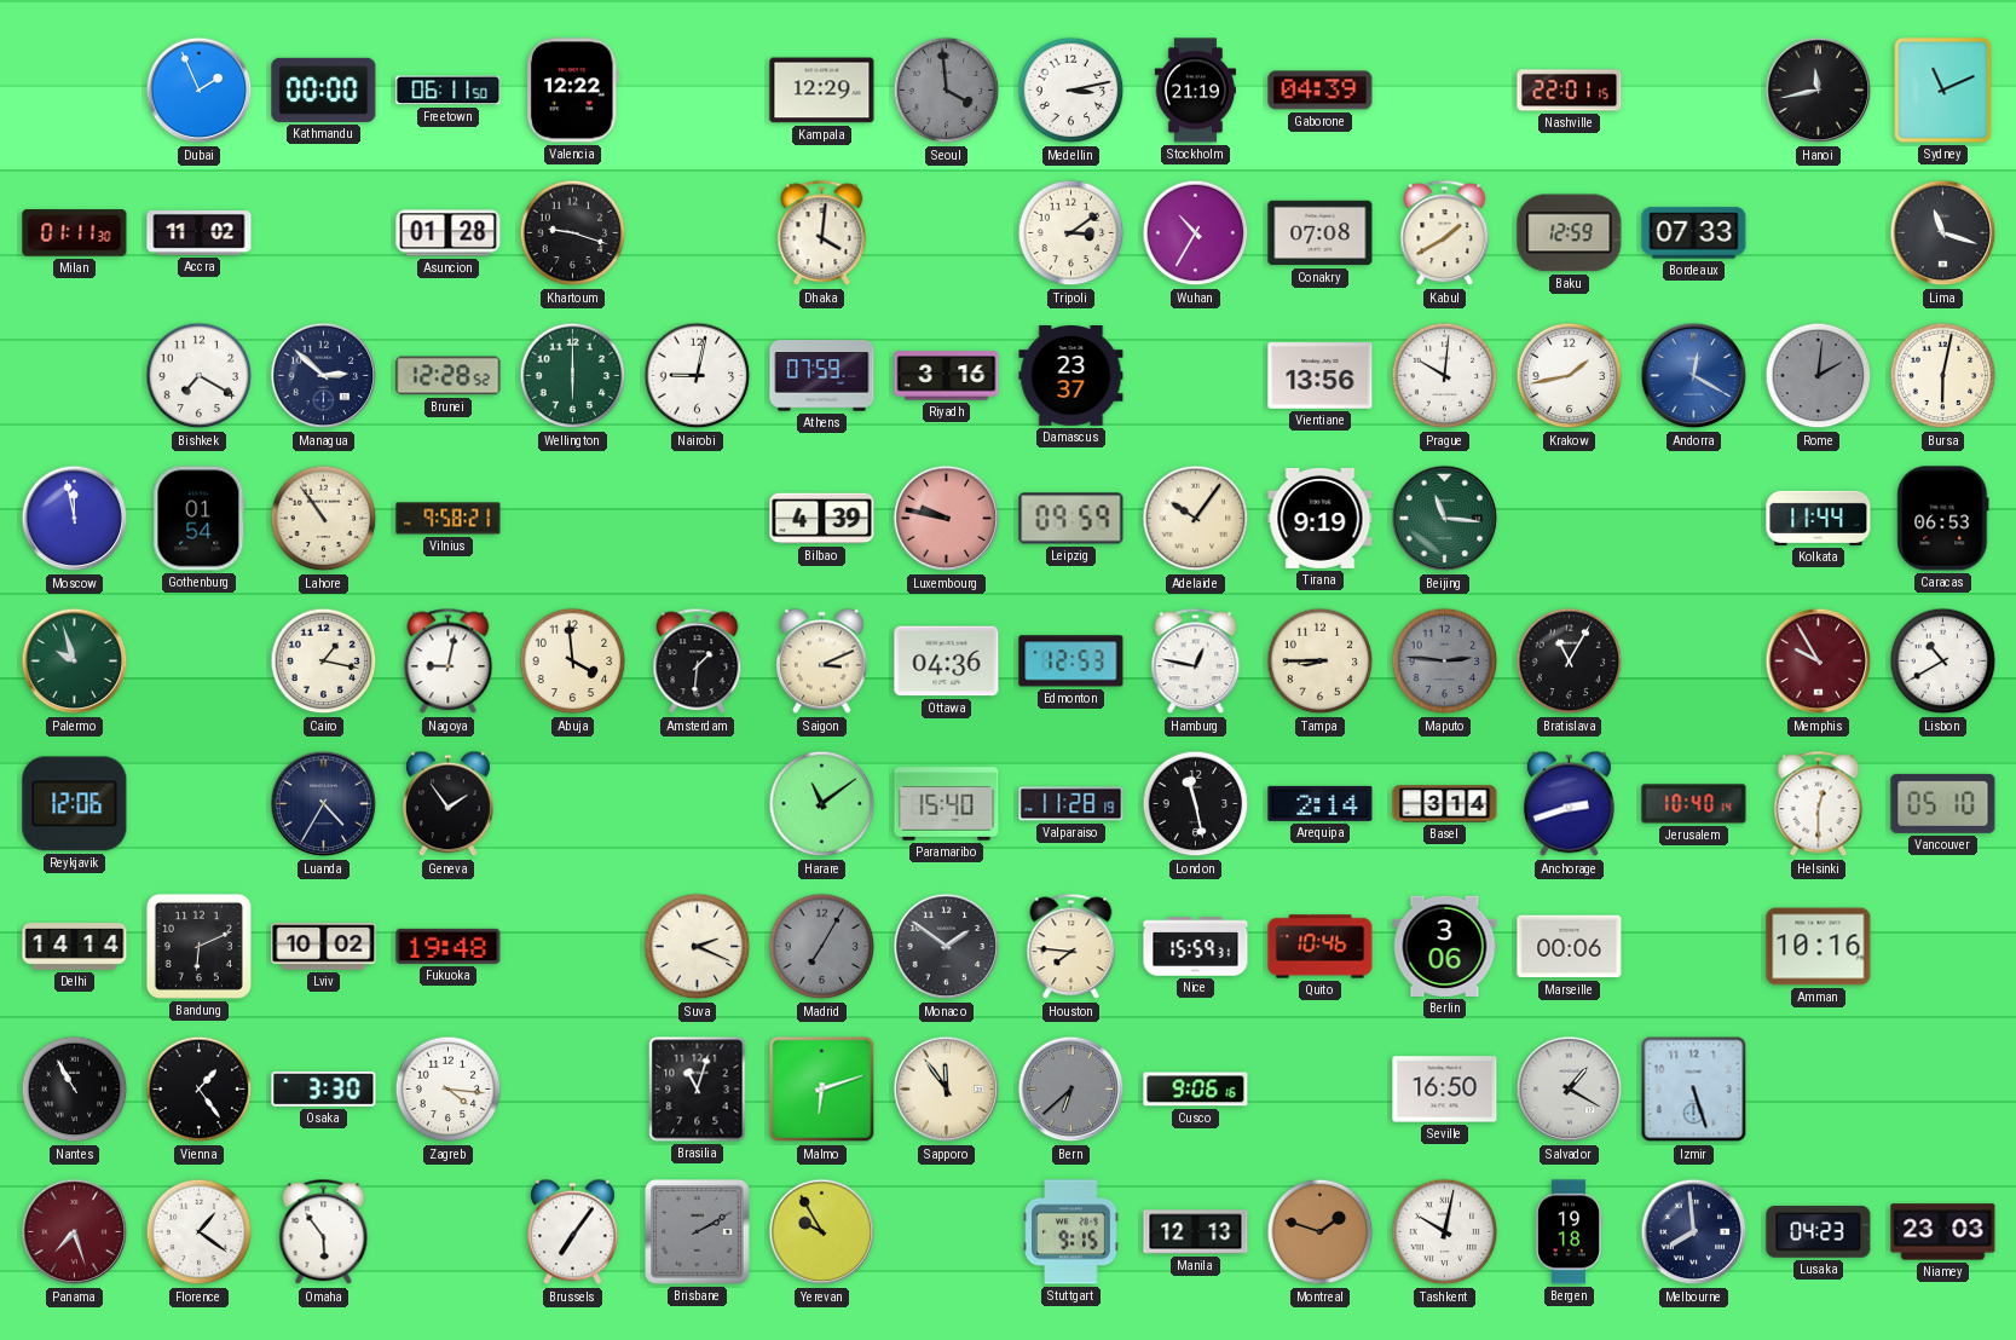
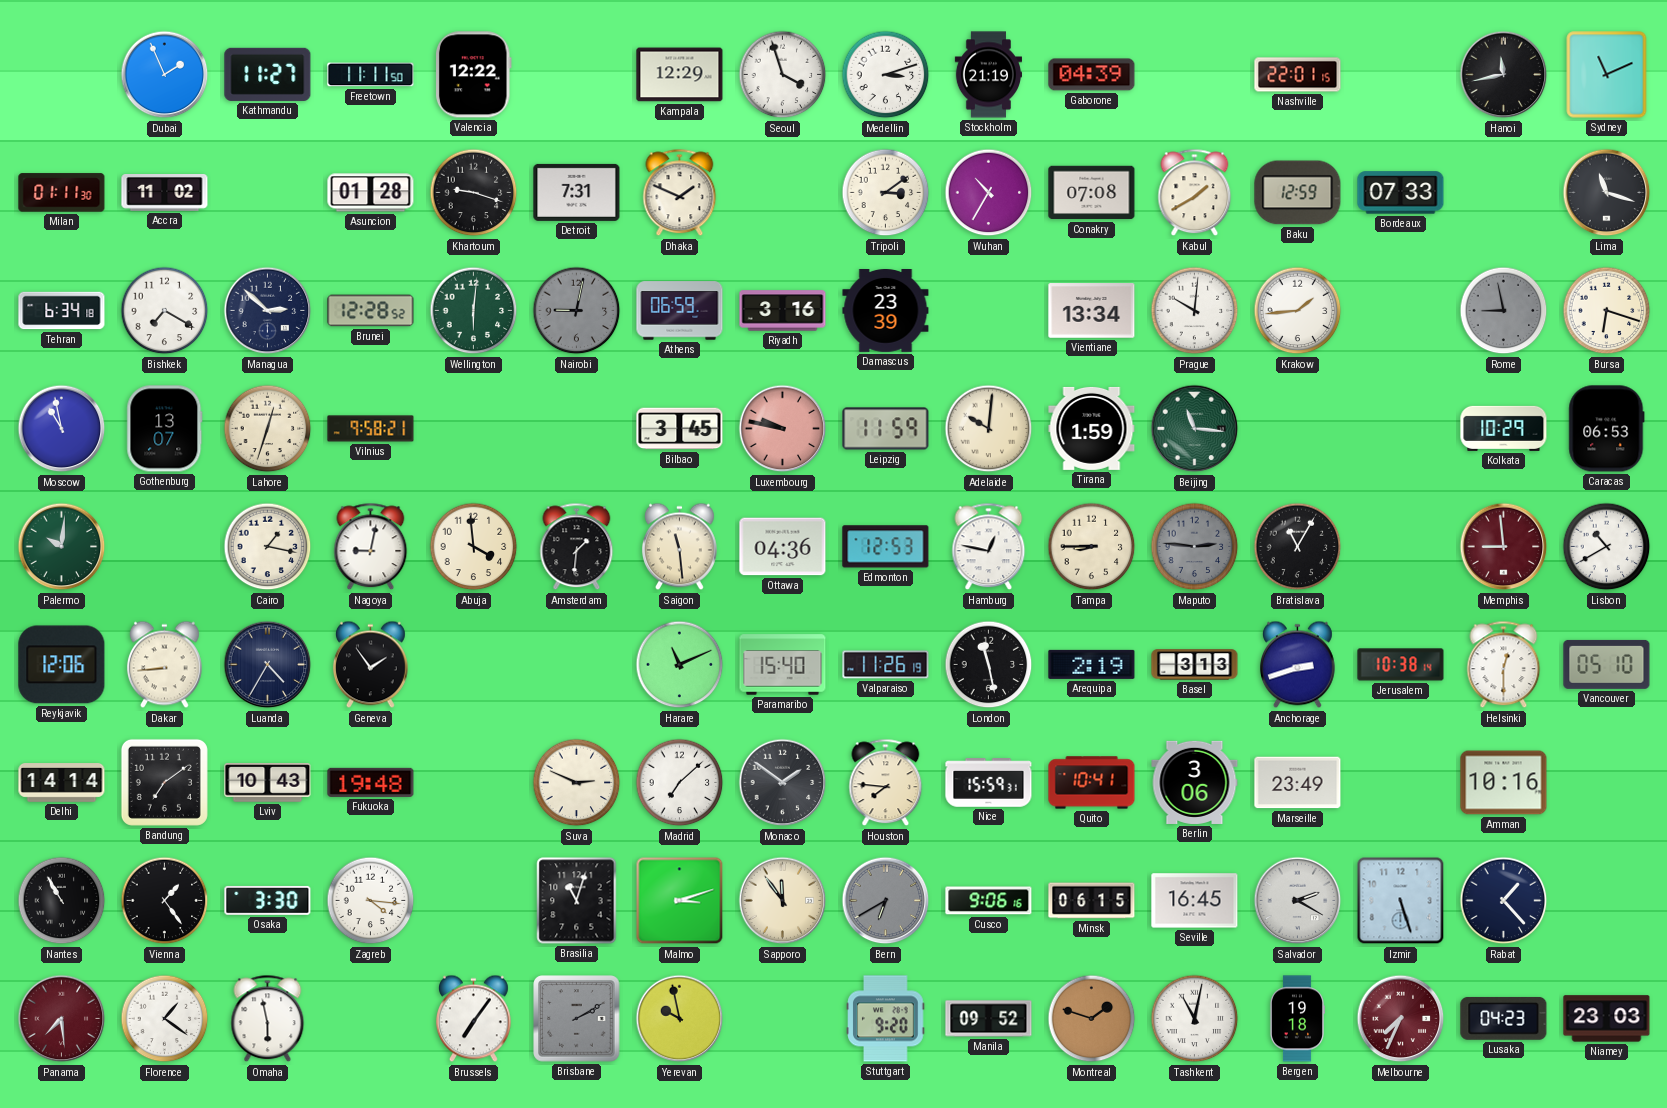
Kathmandu: 00:00 -> 11:27
Freetown: 06:11 -> 11:11
Seoul: 3:59 -> 3:57
Seoul dial: grey -> white
Medellin: 3:13 -> 3:12
Detroit: none -> 7:31
Dhaka: 4:01 -> 1:49
Tehran: none -> 6:34
Wellington: 6:00 -> 6:01
Nairobi dial: white -> grey
Athens: 07:59 -> 06:59
Damascus: 23:37 -> 23:39
Vientiane: 13:56 -> 13:34
Krakow: 1:43 -> 1:44
Andorra: 12:20 -> none
Rome: 2:01 -> 8:58
Bursa: 6:02 -> 6:18
Moscow: 11:58 -> 10:58
Gothenburg: 01:54 -> 13:07
Lahore: 10:54 -> 12:33
Bilbao: 4:39 -> 3:45
Leipzig: 09:59 -> 11:59
Adelaide: 10:06 -> 10:01
Tirana: 9:19 -> 1:59
Kolkata: 11:44 -> 10:29
Palermo: 9:57 -> 10:01
Saigon: 3:11 -> 11:29
Memphis: 9:55 -> 8:59
Dakar: none -> 8:44
Harare: 11:09 -> 11:11
Valparaiso: 11:28 -> 11:26
Arequipa: 2:14 -> 2:19
Basel: 3:14 -> 3:13
Jerusalem: 10:40 -> 10:38
Bandung: 6:11 -> 7:09
Lviv: 10:02 -> 10:43
Suva: 2:19 -> 2:49
Madrid: 7:05 -> 7:08
Madrid dial: grey -> white
Quito: 10:46 -> 10:41
Marseille: 00:06 -> 23:49
Malmo: 6:12 -> 3:12
Bern: 6:38 -> 6:40
Minsk: none -> 06:15
Seville: 16:50 -> 16:45
Salvador: 1:20 -> 2:20
Rabat: none -> 1:23
Panama: 7:27 -> 7:29
Omaha: 5:54 -> 5:58
Yerevan: 9:55 -> 9:58
Stuttgart: 9:15 -> 9:20
Manila: 12:13 -> 09:52
Tashkent: 10:02 -> 11:02
Melbourne: 7:59 -> 7:34
Melbourne dial: navy -> burgundy
